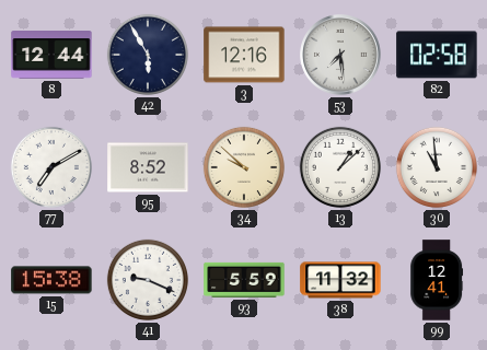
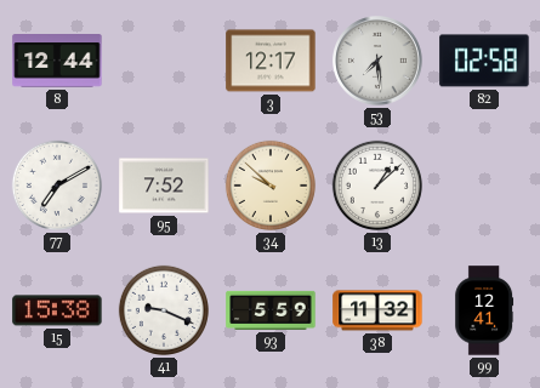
42: 5:55 -> none
3: 12:16 -> 12:17
95: 8:52 -> 7:52
30: 10:59 -> none
